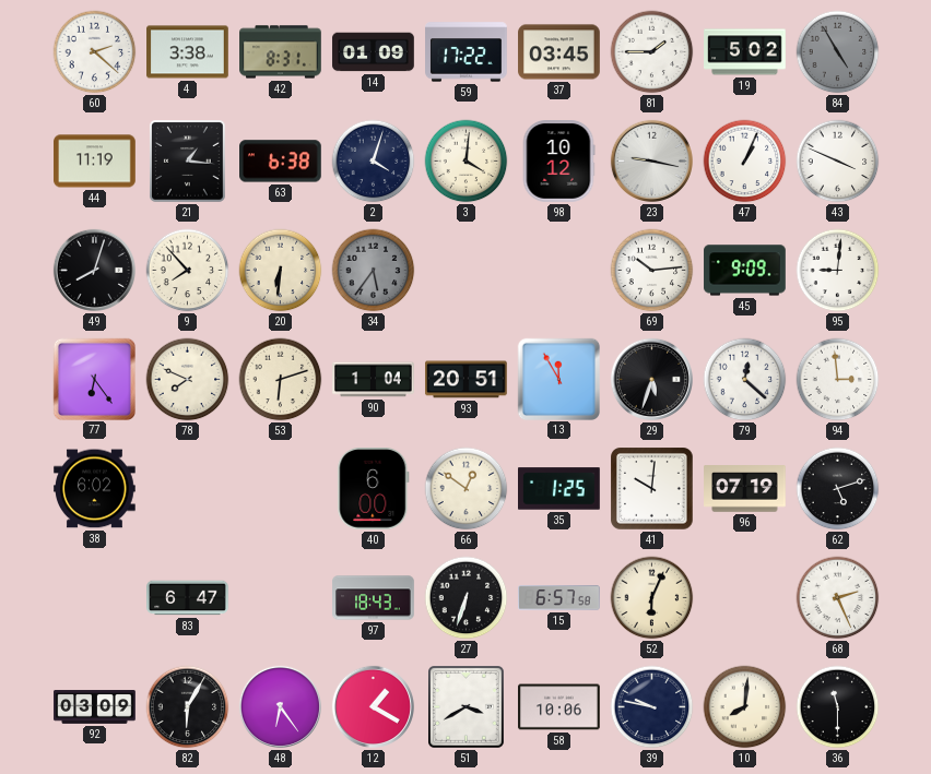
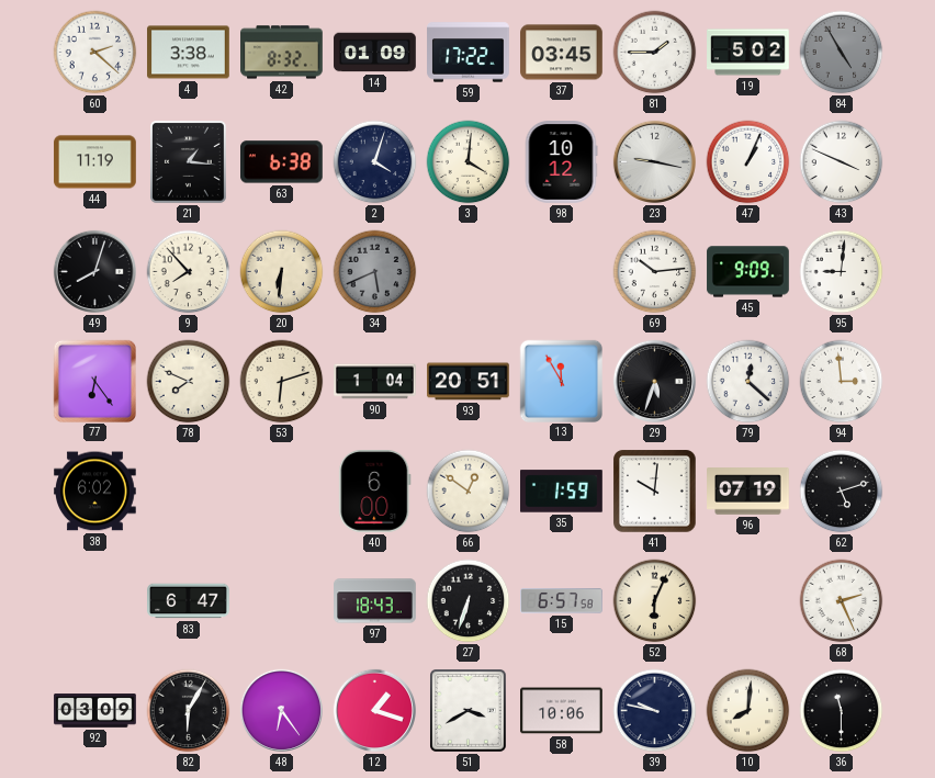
42: 8:31 -> 8:32
34: 5:36 -> 5:41
35: 1:25 -> 1:59
12: 1:20 -> 1:18
